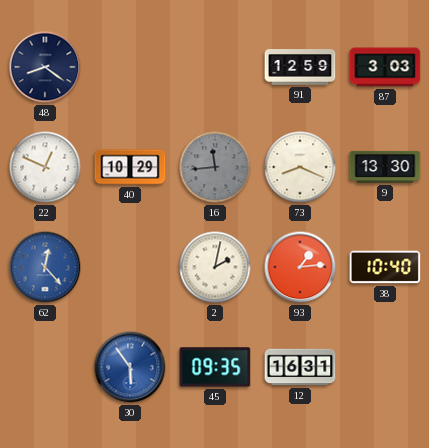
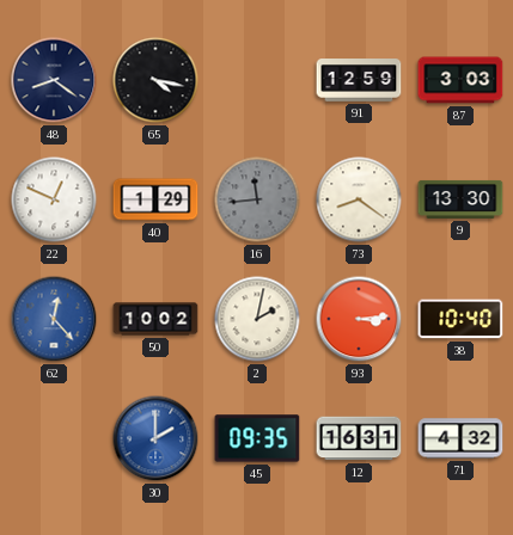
65: none -> 4:17
40: 10:29 -> 1:29
73: 8:19 -> 8:21
50: none -> 10:02
93: 1:14 -> 3:14
30: 5:54 -> 2:00
71: none -> 4:32
